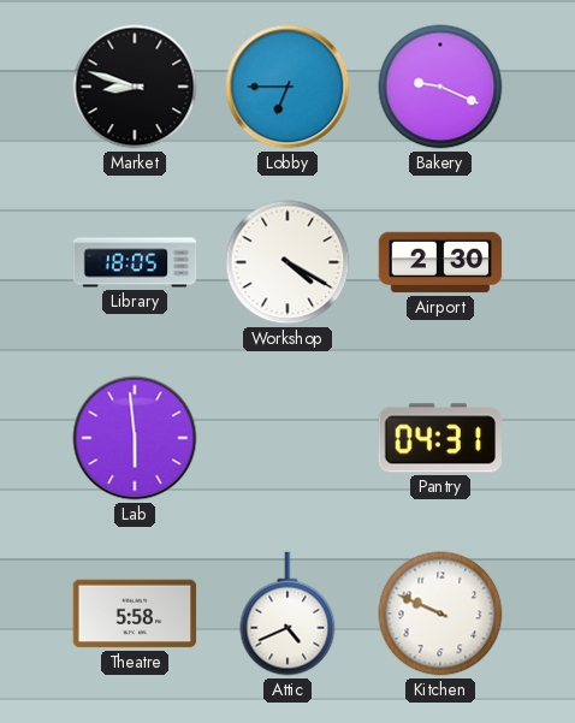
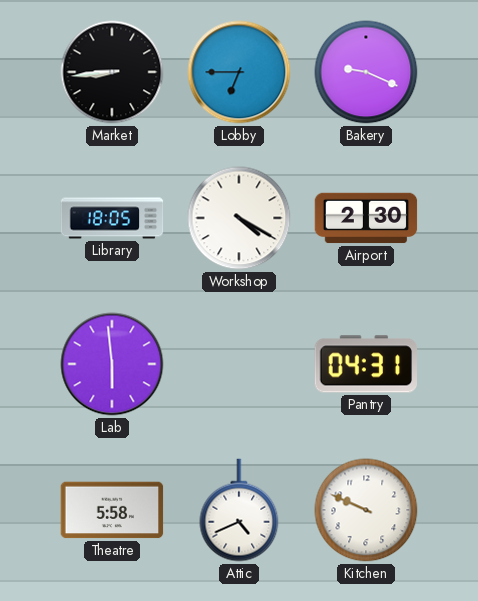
Market: 8:48 -> 8:44
